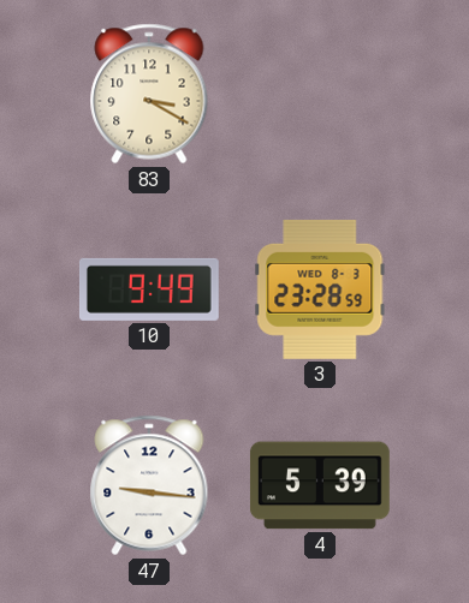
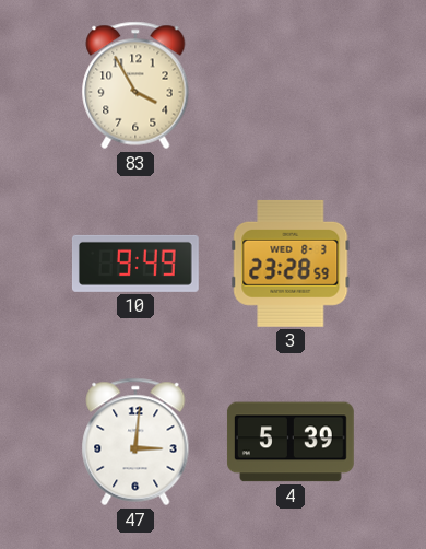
83: 3:20 -> 3:55
47: 9:16 -> 3:01
